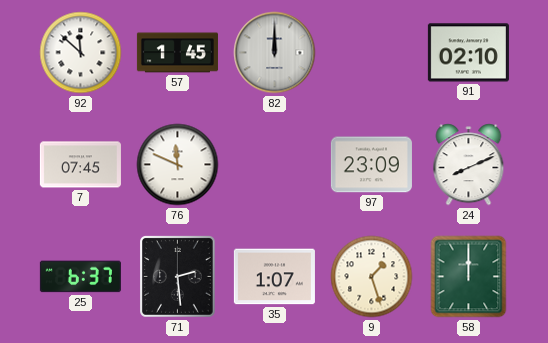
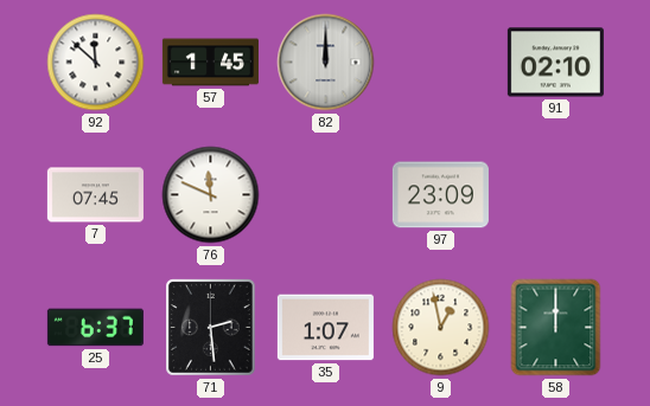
24: 8:11 -> none
9: 1:27 -> 12:58
